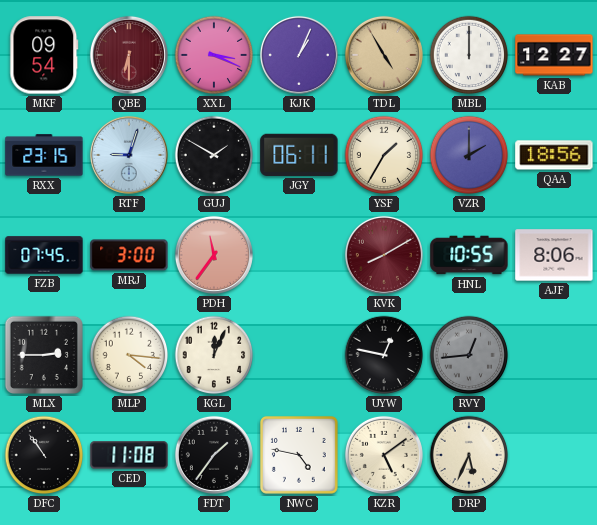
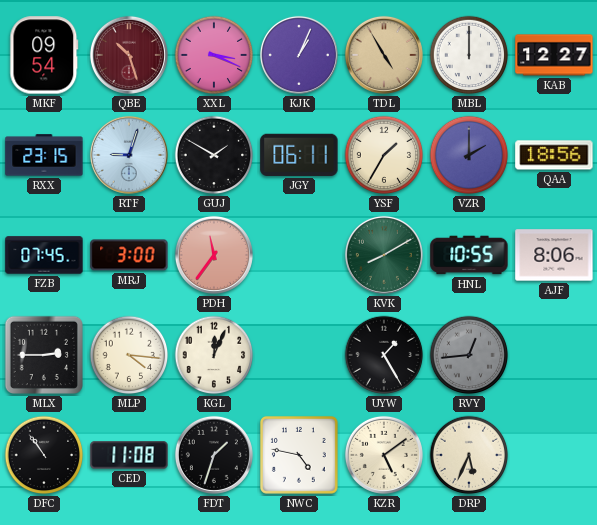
QBE: 6:30 -> 10:27
KVK dial: burgundy -> green
UYW: 12:47 -> 1:25
FDT: 1:36 -> 1:33
